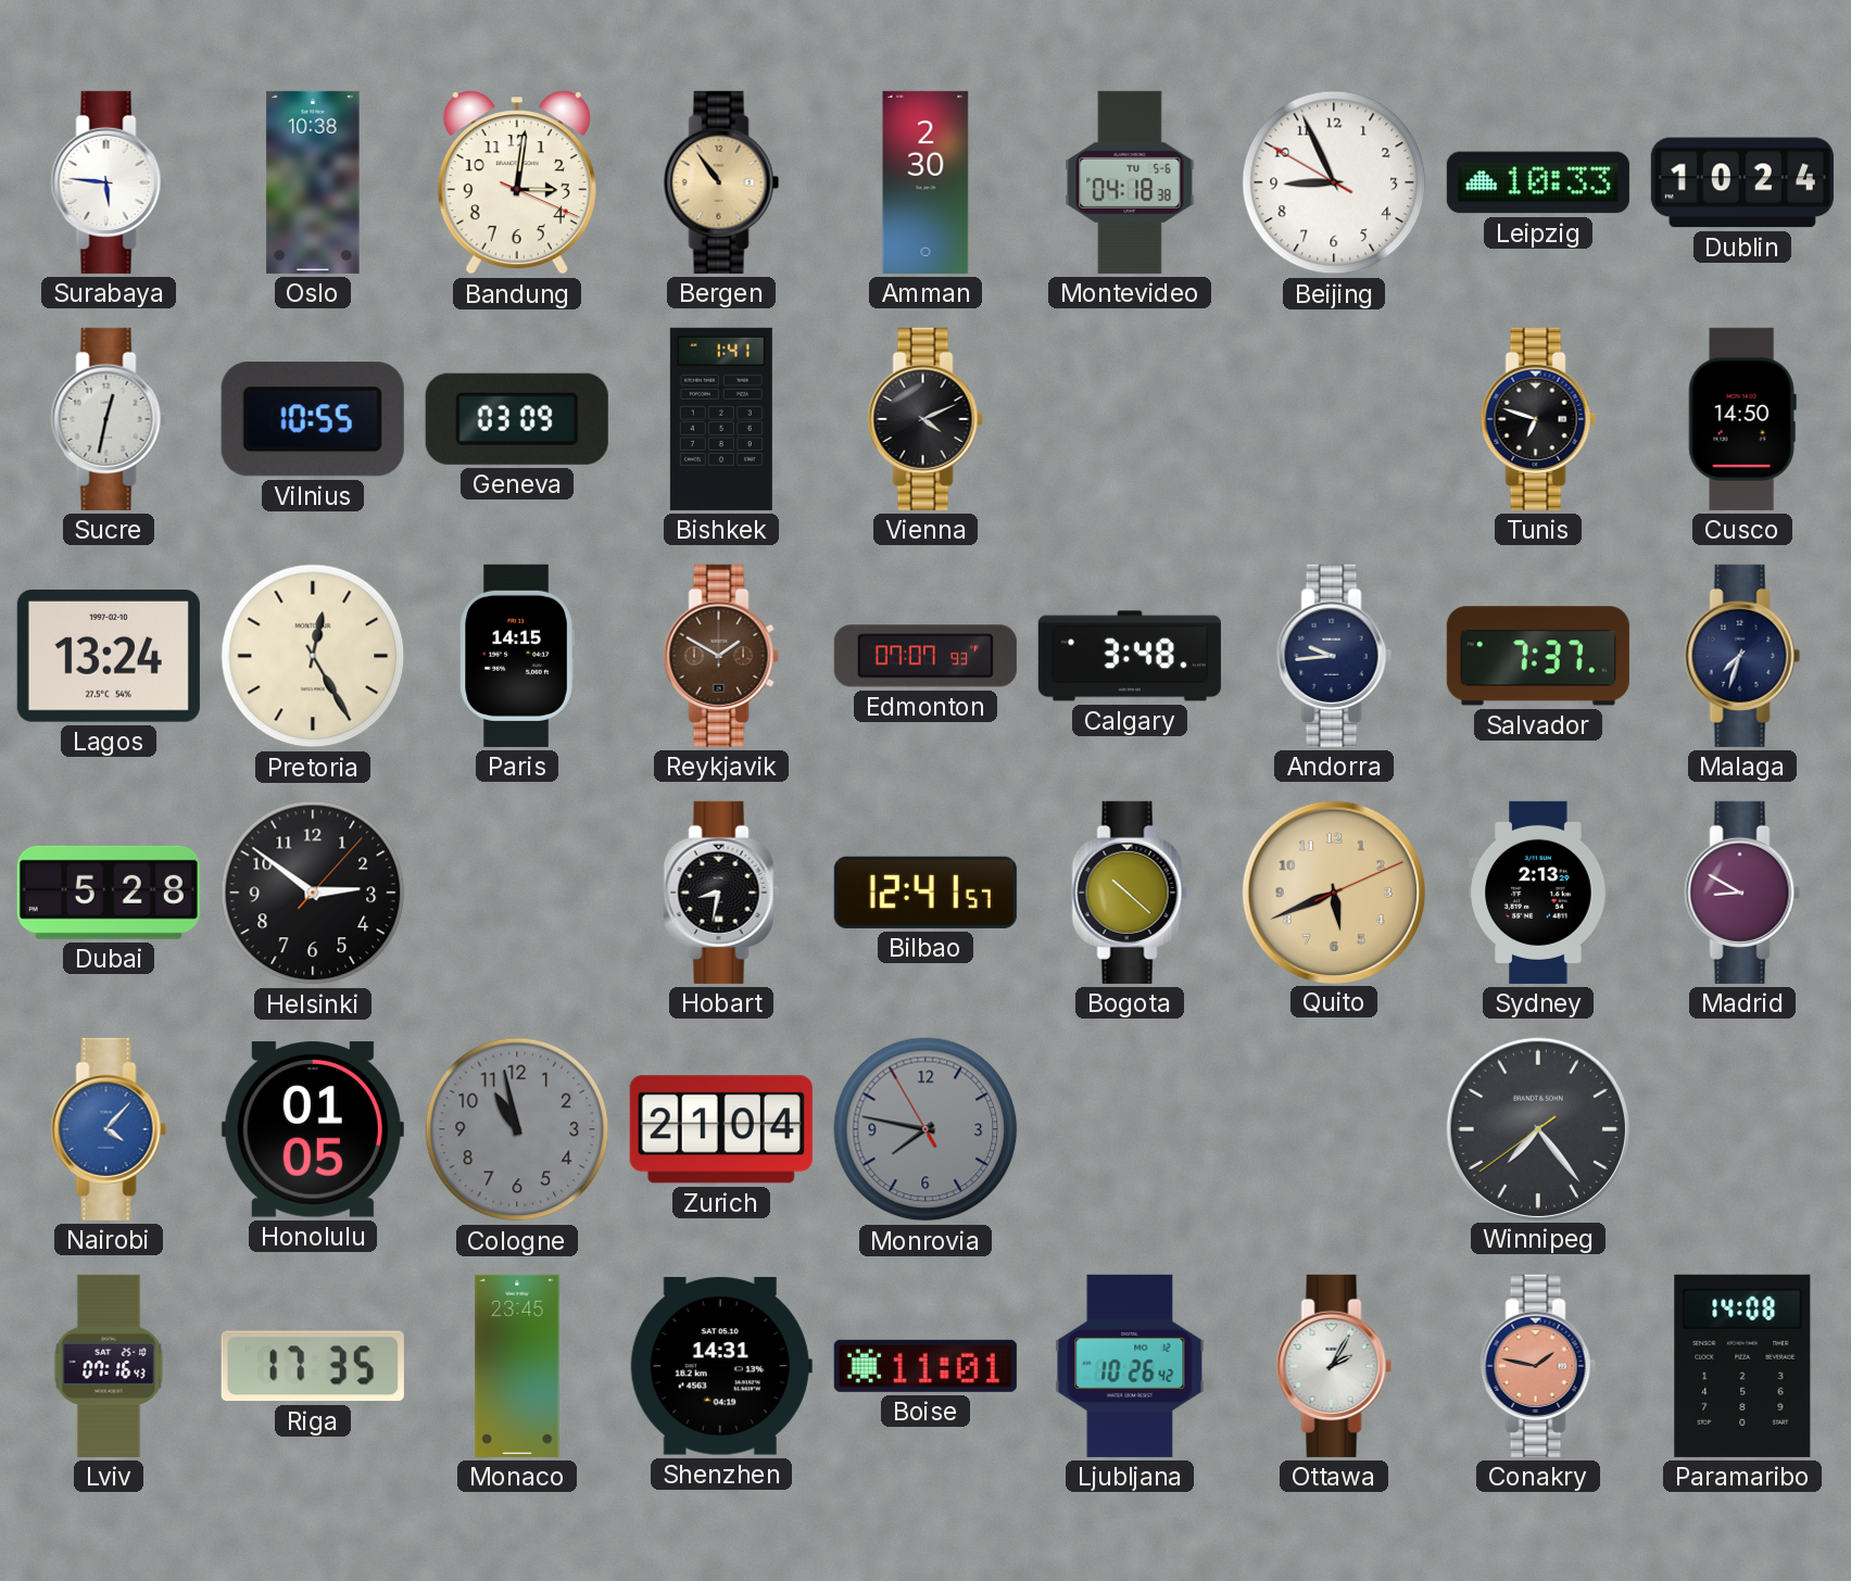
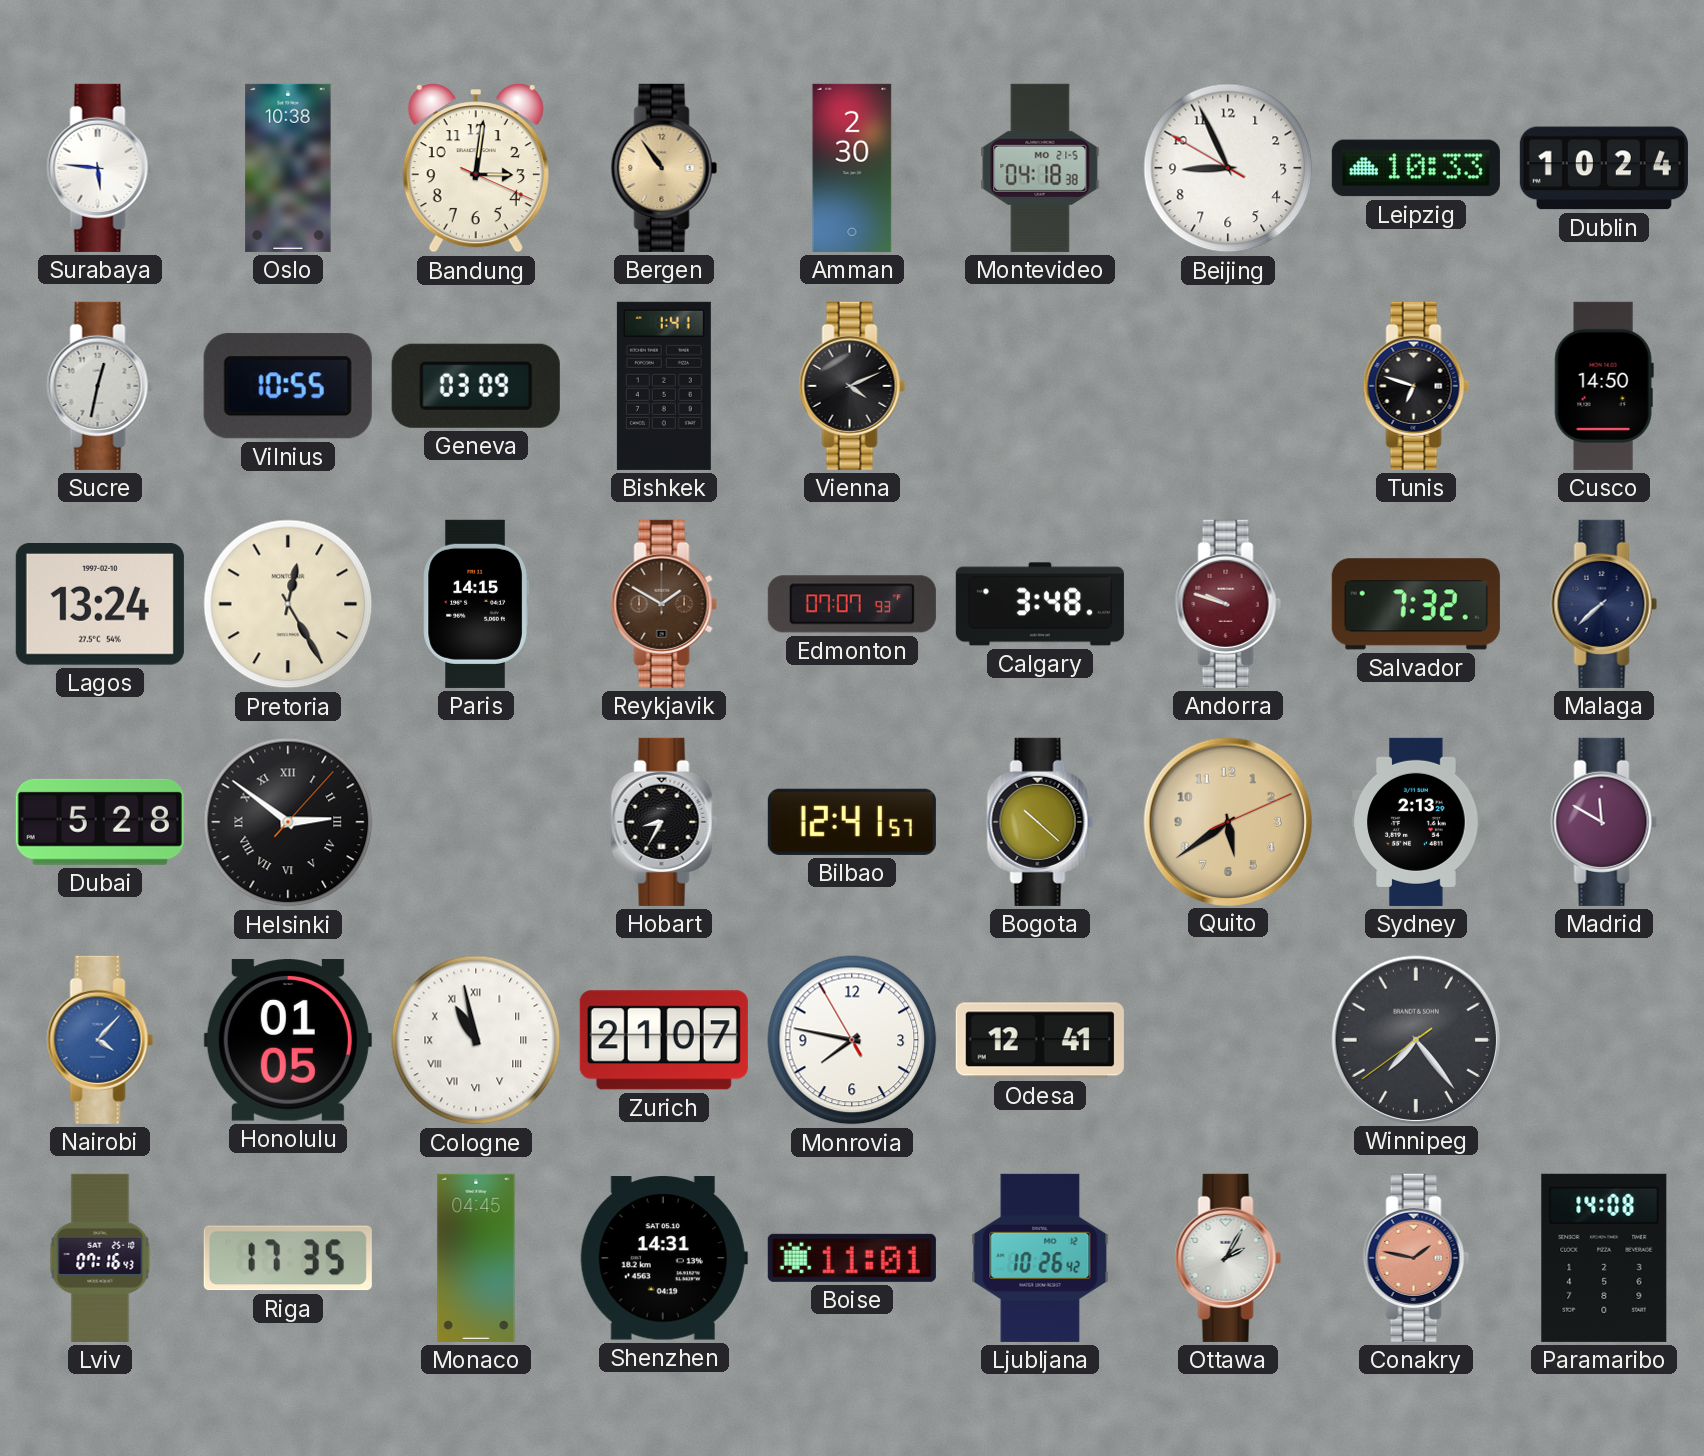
Montevideo date: TU 5-6 -> MO 21-5
Andorra: 9:44 -> 9:48
Andorra dial: navy -> burgundy
Salvador: 7:37 -> 7:32
Malaga: 7:33 -> 7:38
Helsinki numerals: Arabic -> Roman
Hobart: 8:32 -> 8:35
Quito: 5:41 -> 5:39
Madrid: 8:50 -> 11:50
Cologne dial: grey -> white
Cologne numerals: Arabic -> Roman
Zurich: 21:04 -> 21:07
Monrovia dial: grey -> white
Odesa: none -> 12:41
Monaco: 23:45 -> 04:45
